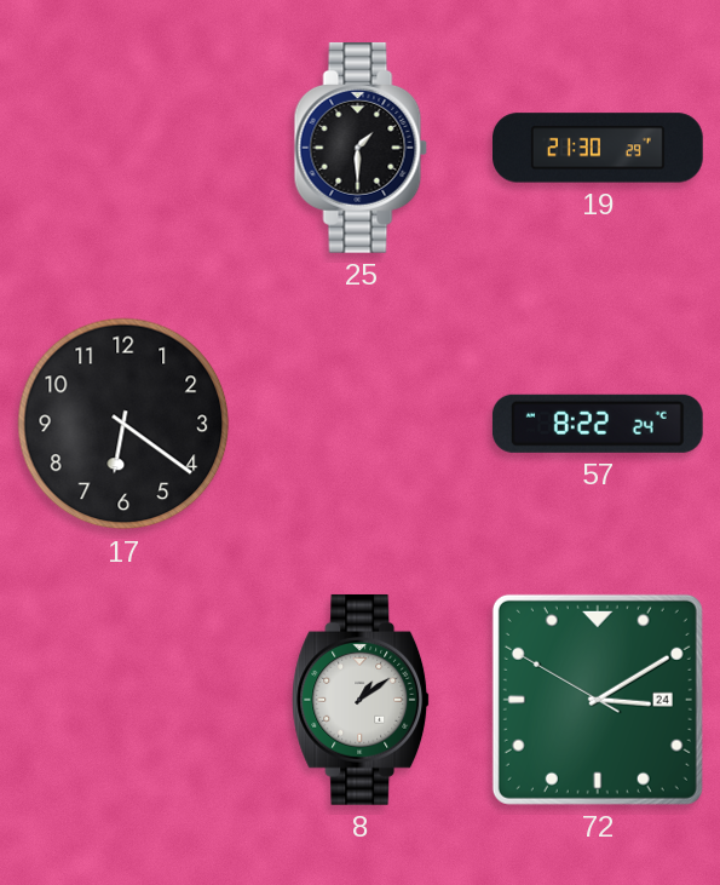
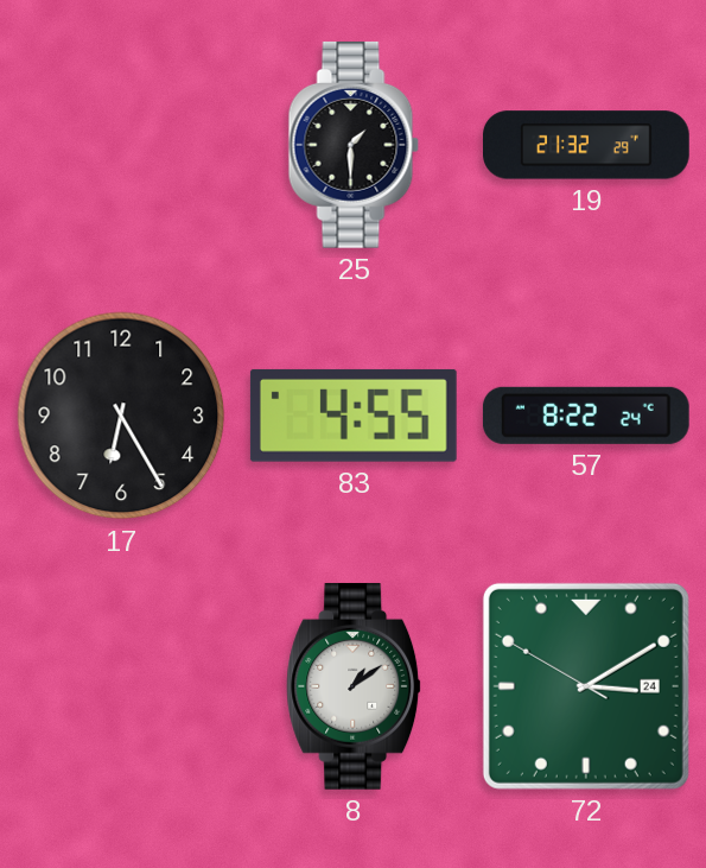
19: 21:30 -> 21:32
17: 6:21 -> 6:25
83: none -> 4:55
